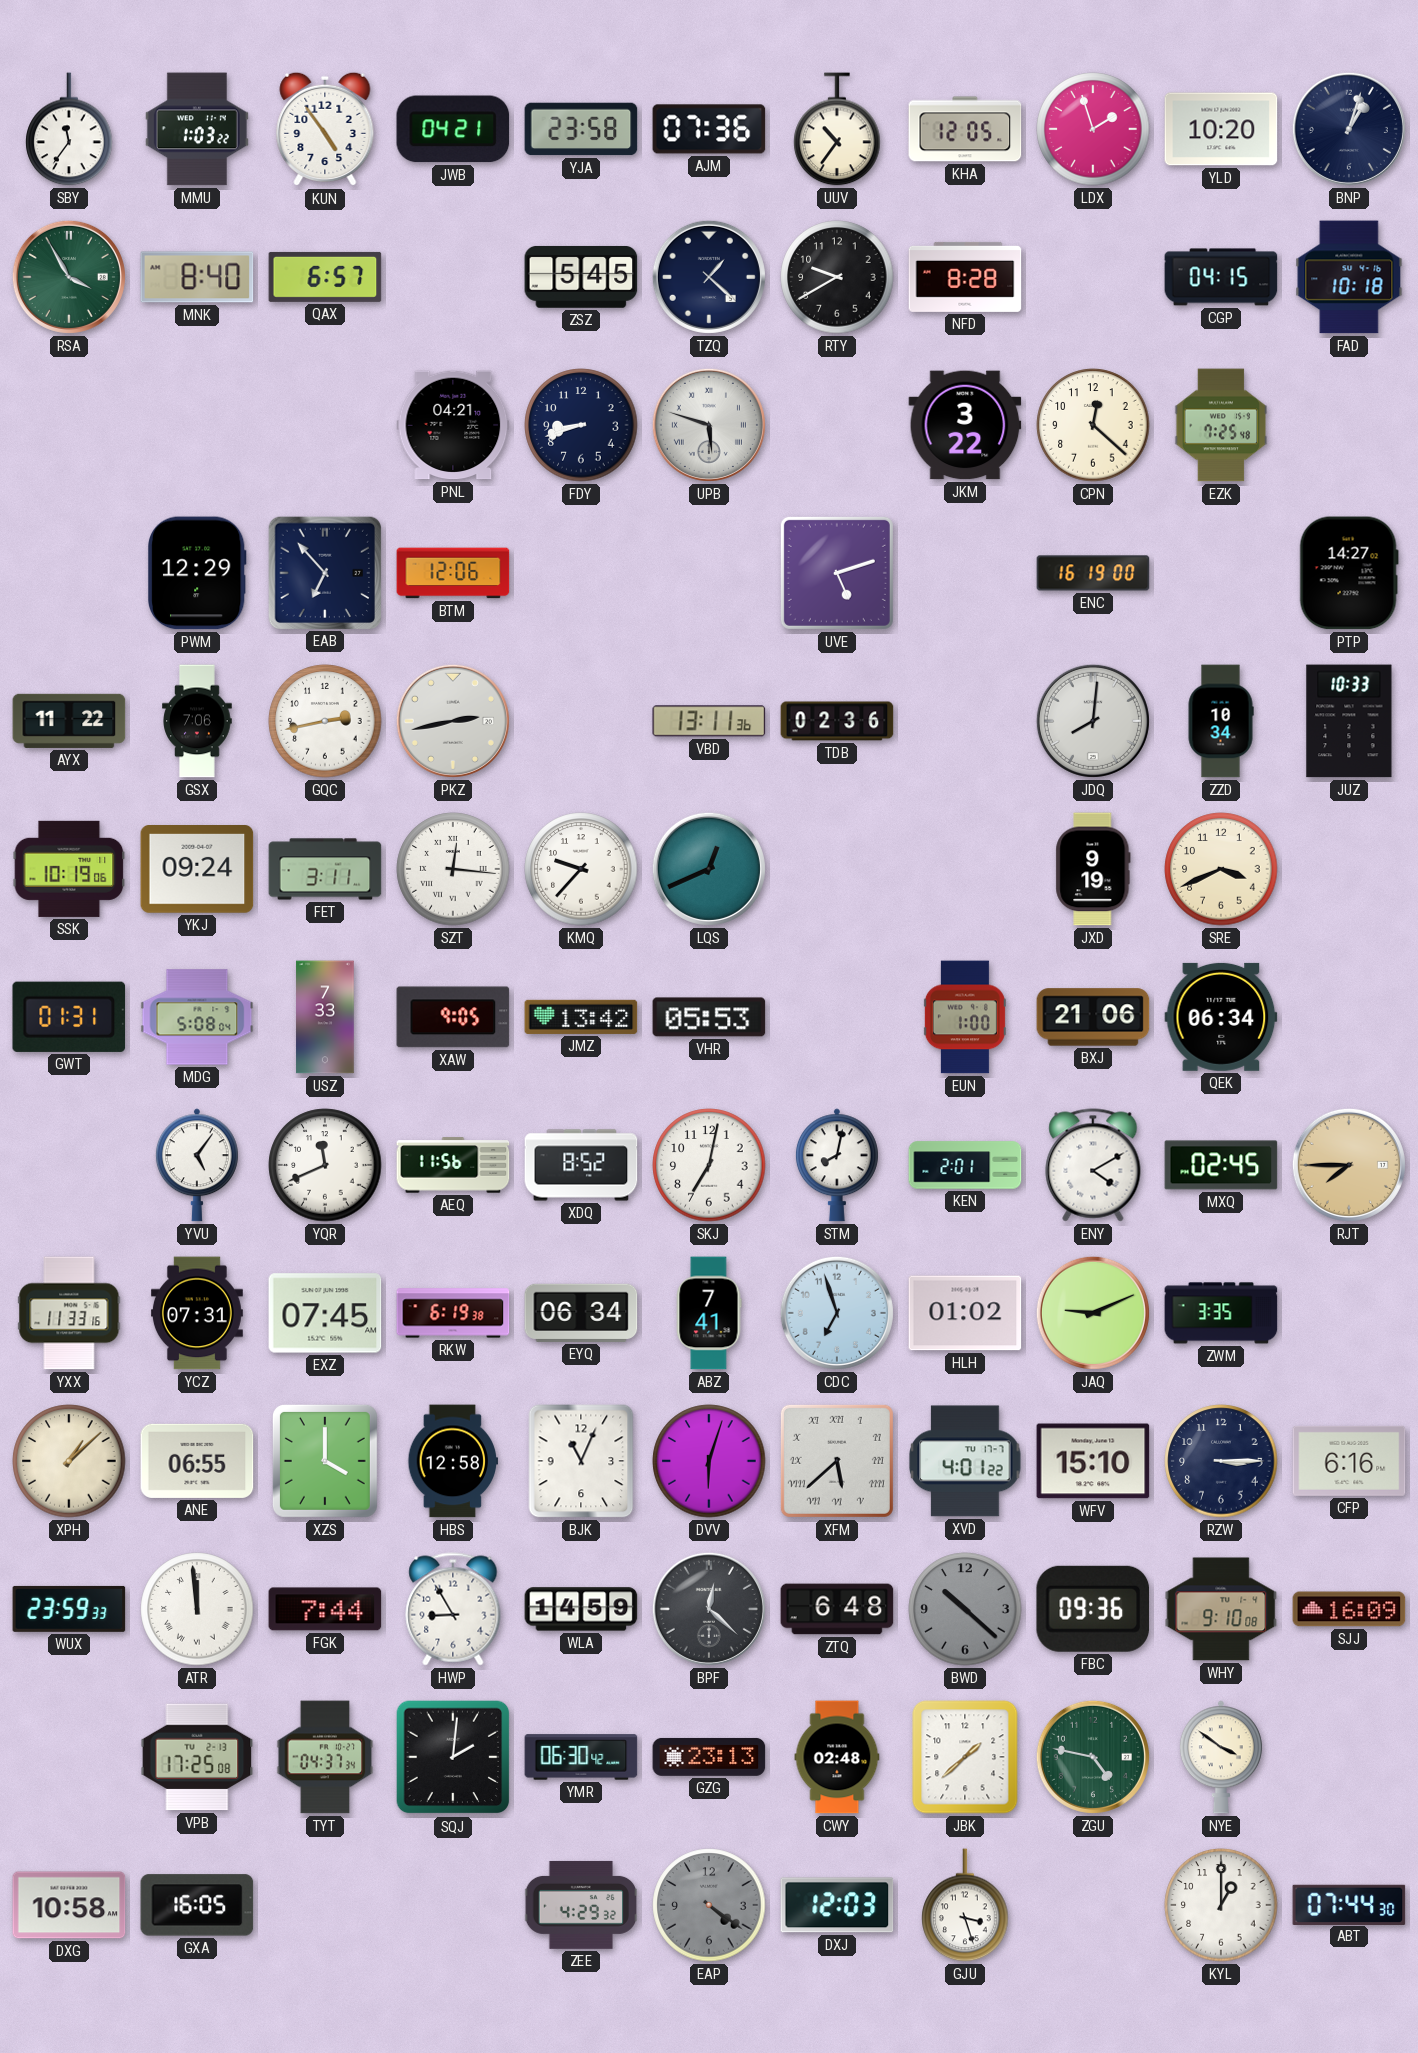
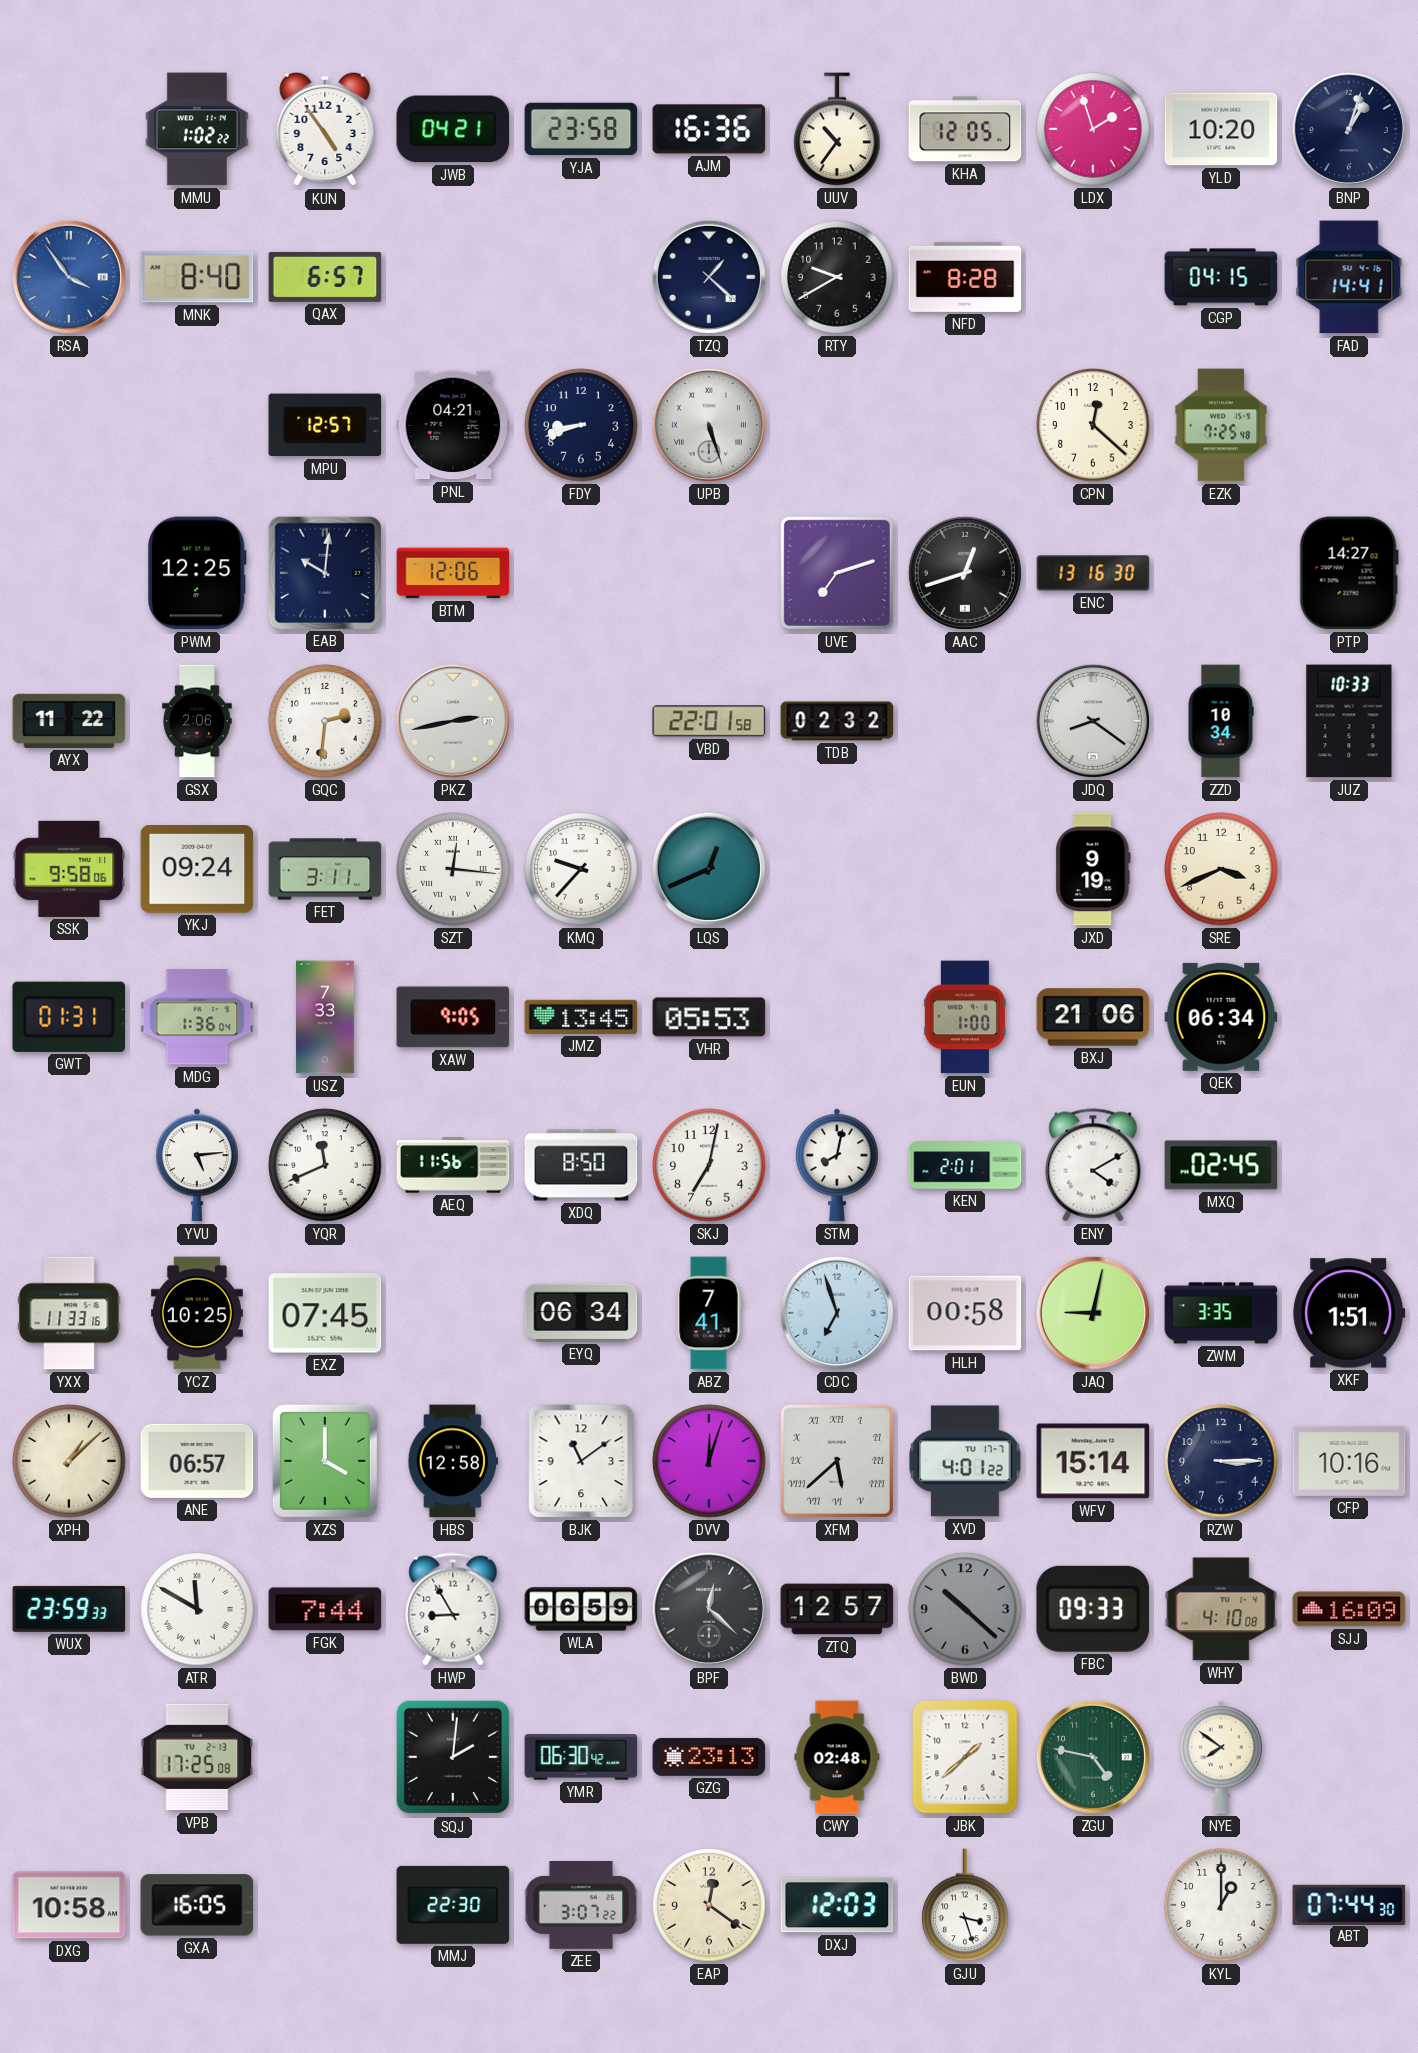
SBY: 11:36 -> none
MMU: 1:03 -> 1:02
AJM: 07:36 -> 16:36
RSA: 3:55 -> 3:54
RSA dial: green -> blue
ZSZ: 5:45 -> none
FAD: 10:18 -> 14:41
MPU: none -> 12:57
UPB: 5:48 -> 5:27
JKM: 3:22 -> none
PWM: 12:29 -> 12:25
EAB: 6:53 -> 10:01
UVE: 5:12 -> 7:12
AAC: none -> 12:42
ENC: 16:19 -> 13:16
GSX: 7:06 -> 2:06
GQC: 2:43 -> 2:31
VBD: 13:11 -> 22:01
TDB: 02:36 -> 02:32
JDQ: 8:01 -> 8:21
SSK: 10:19 -> 9:58
MDG: 5:08 -> 1:36
JMZ: 13:42 -> 13:45
YVU: 5:06 -> 5:14
XDQ: 8:52 -> 8:50
RJT: 7:45 -> none
YCZ: 07:31 -> 10:25
RKW: 6:19 -> none
HLH: 01:02 -> 00:58
JAQ: 9:11 -> 9:02
XKF: none -> 1:51
ANE: 06:55 -> 06:57
BJK: 11:04 -> 11:09
DVV: 6:03 -> 12:03
WFV: 15:10 -> 15:14
CFP: 6:16 -> 10:16
ATR: 11:59 -> 11:50
WLA: 14:59 -> 06:59
ZTQ: 6:48 -> 12:57
FBC: 09:36 -> 09:33
WHY: 9:10 -> 4:10
TYT: 04:37 -> none
NYE: 3:51 -> 7:51
MMJ: none -> 22:30
ZEE: 4:29 -> 3:07
EAP: 4:21 -> 12:21
EAP dial: grey -> cream
